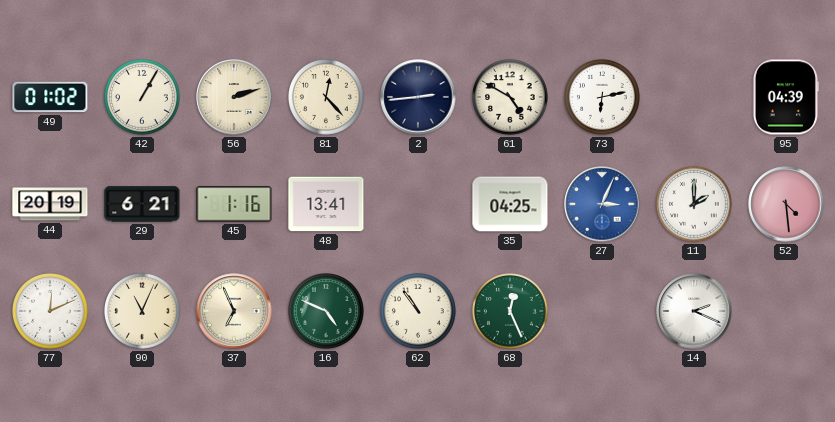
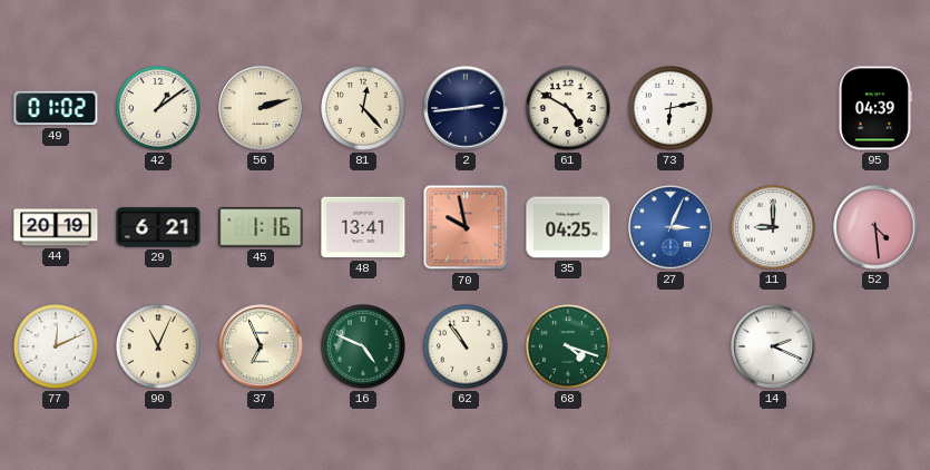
42: 1:05 -> 1:09
70: none -> 9:58
11: 2:00 -> 9:00
68: 12:26 -> 4:18
